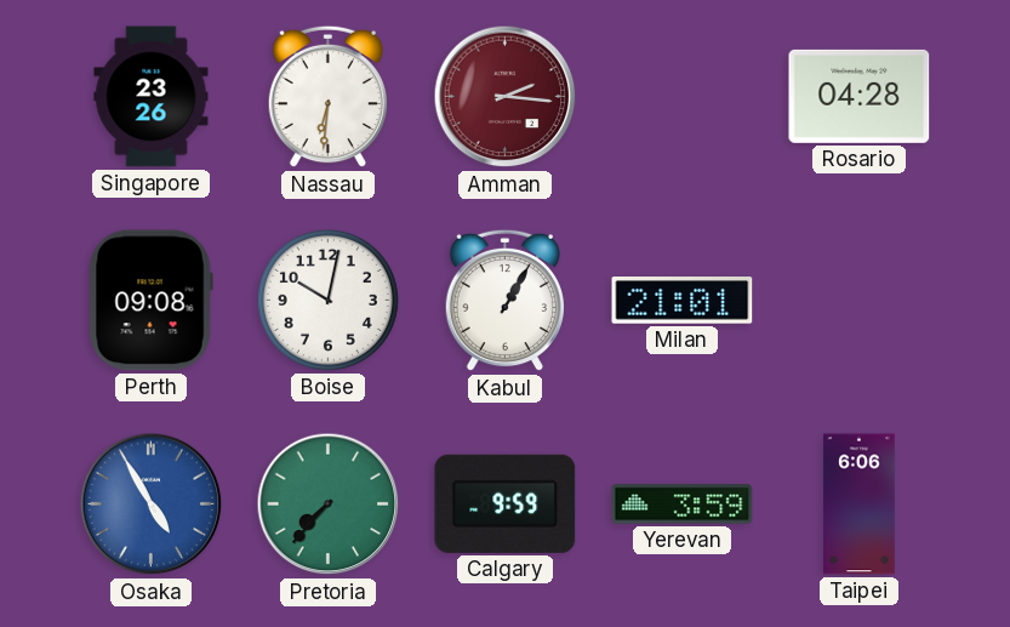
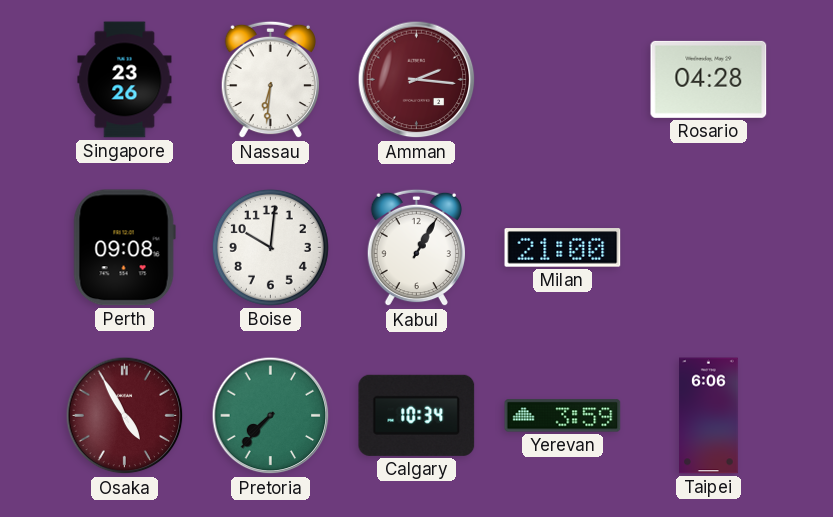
Boise: 10:02 -> 10:01
Milan: 21:01 -> 21:00
Osaka dial: blue -> burgundy
Calgary: 9:59 -> 10:34
